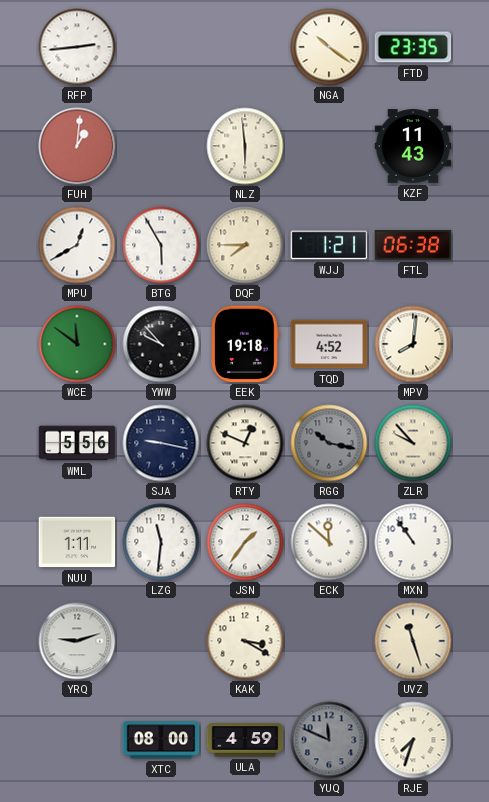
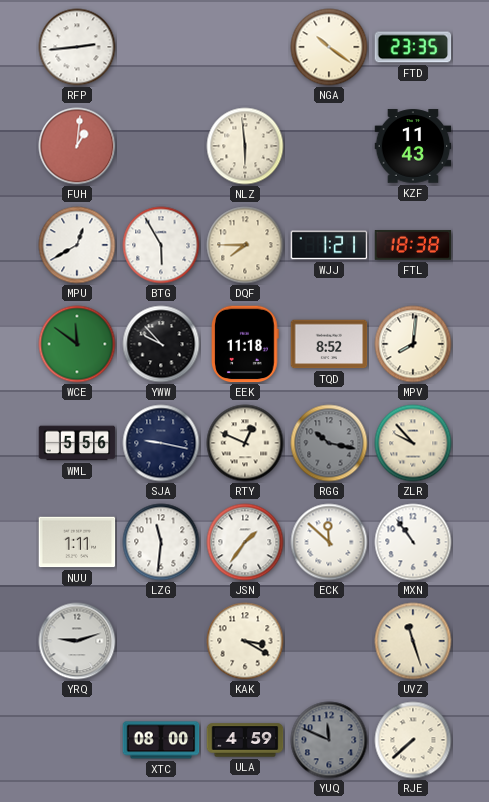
FTL: 06:38 -> 18:38
EEK: 19:18 -> 11:18
TQD: 4:52 -> 8:52
RJE: 7:33 -> 7:38
